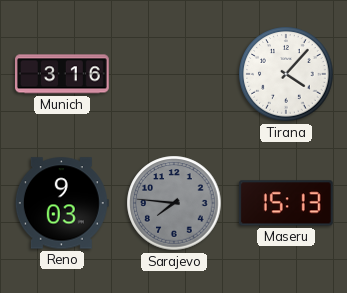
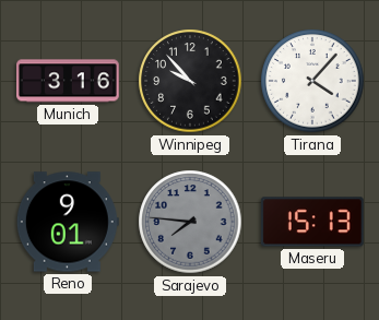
Winnipeg: none -> 9:53
Reno: 9:03 -> 9:01
